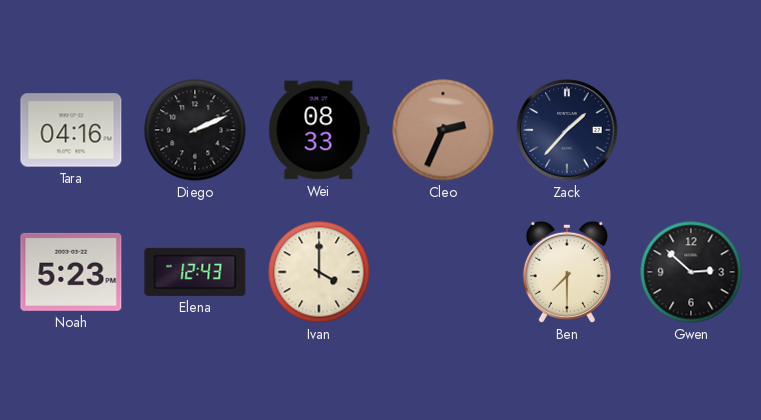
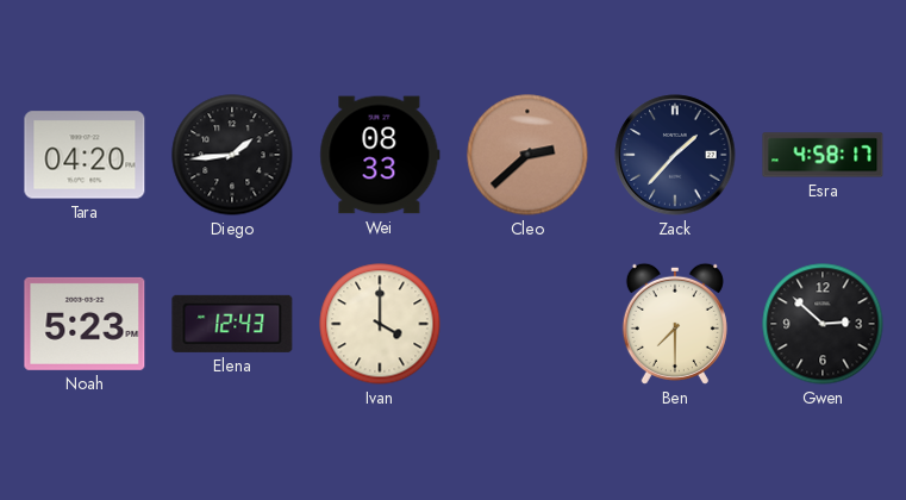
Tara: 04:16 -> 04:20
Diego: 2:11 -> 1:44
Cleo: 2:34 -> 2:38
Esra: none -> 4:58
